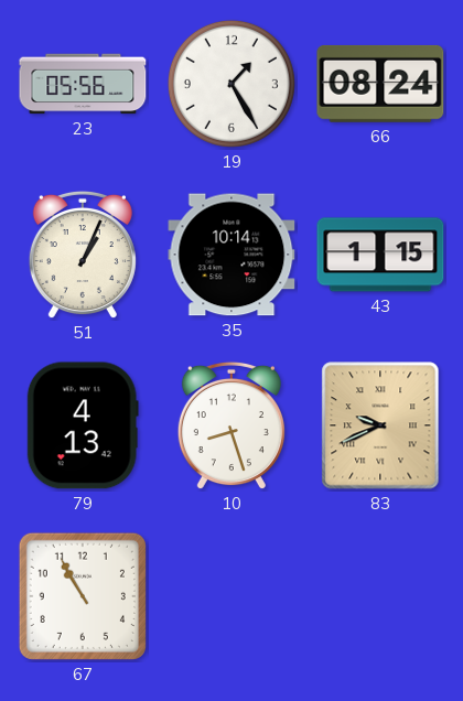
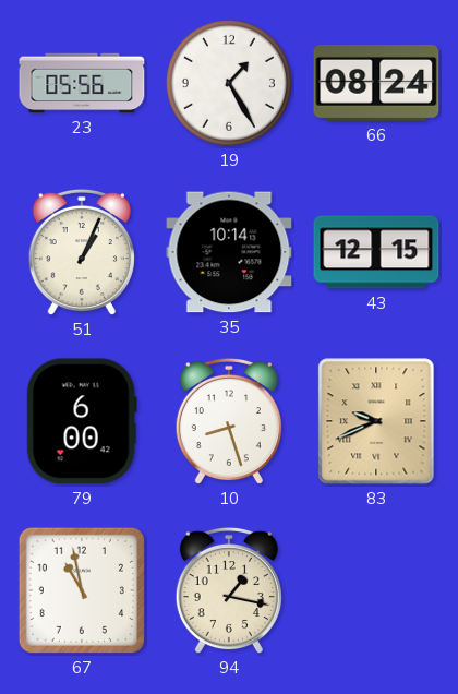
43: 1:15 -> 12:15
79: 4:13 -> 6:00
67: 10:55 -> 10:58
94: none -> 1:17
